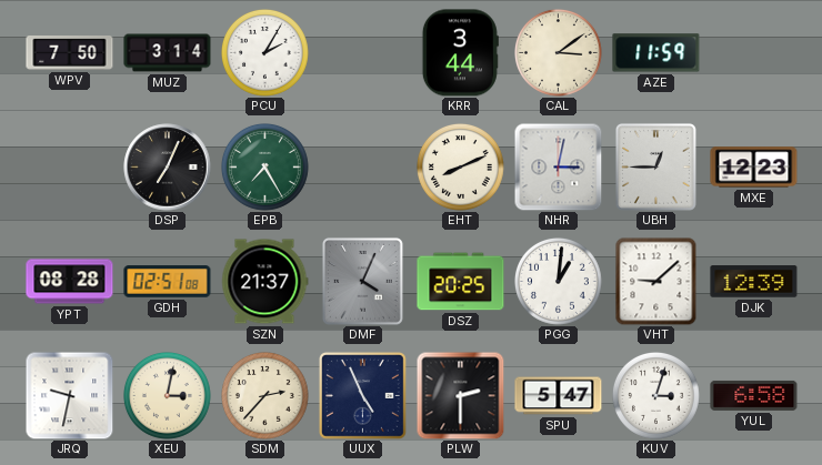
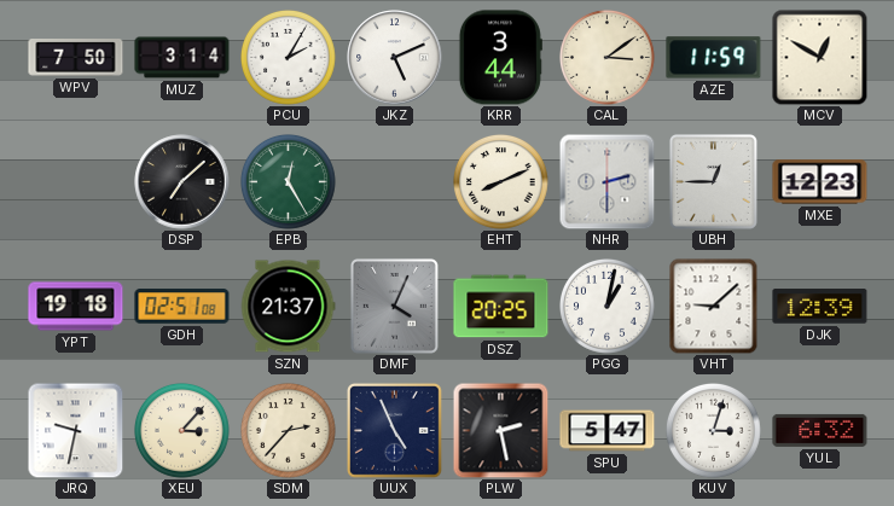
JKZ: none -> 5:11
MCV: none -> 12:50
DSP: 7:04 -> 7:08
EPB: 7:25 -> 12:25
NHR: 3:02 -> 2:30
YPT: 08:28 -> 19:18
PGG: 1:01 -> 1:02
XEU: 3:02 -> 3:07
PLW: 2:30 -> 2:28
YUL: 6:58 -> 6:32
